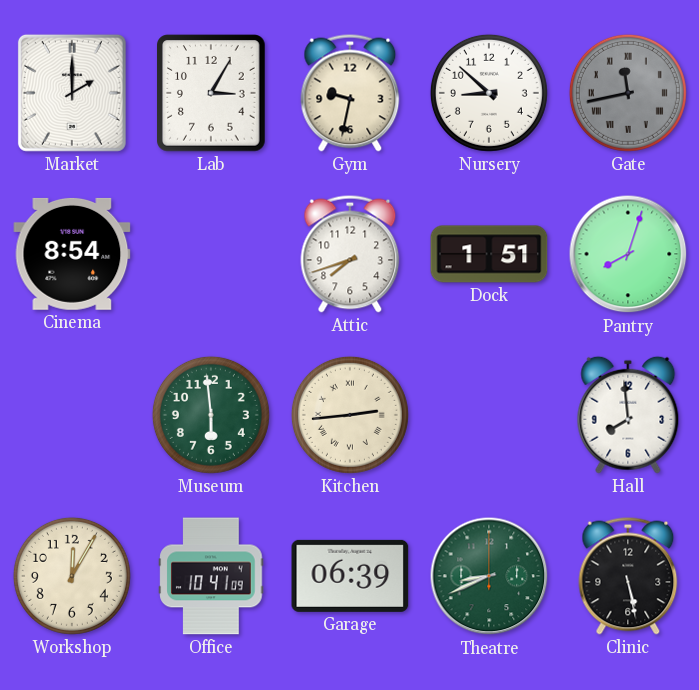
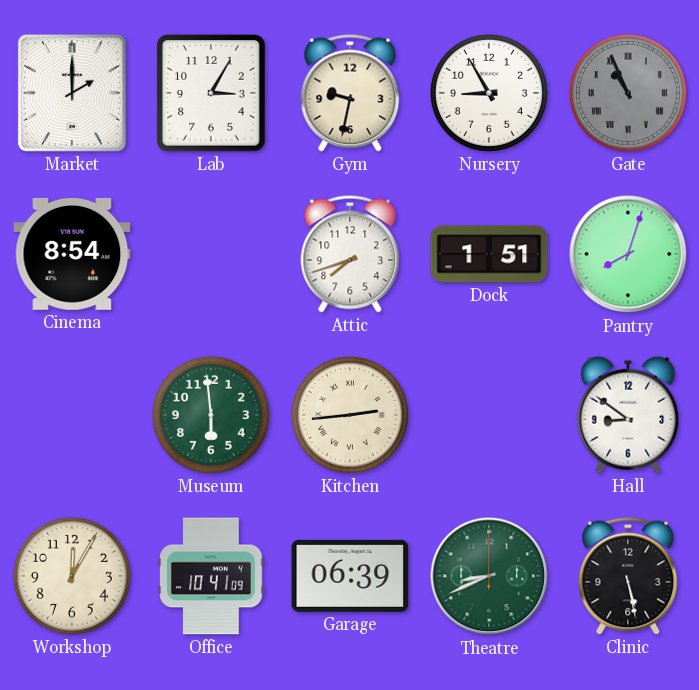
Nursery: 8:52 -> 8:55
Gate: 11:43 -> 10:56
Hall: 7:59 -> 8:51
